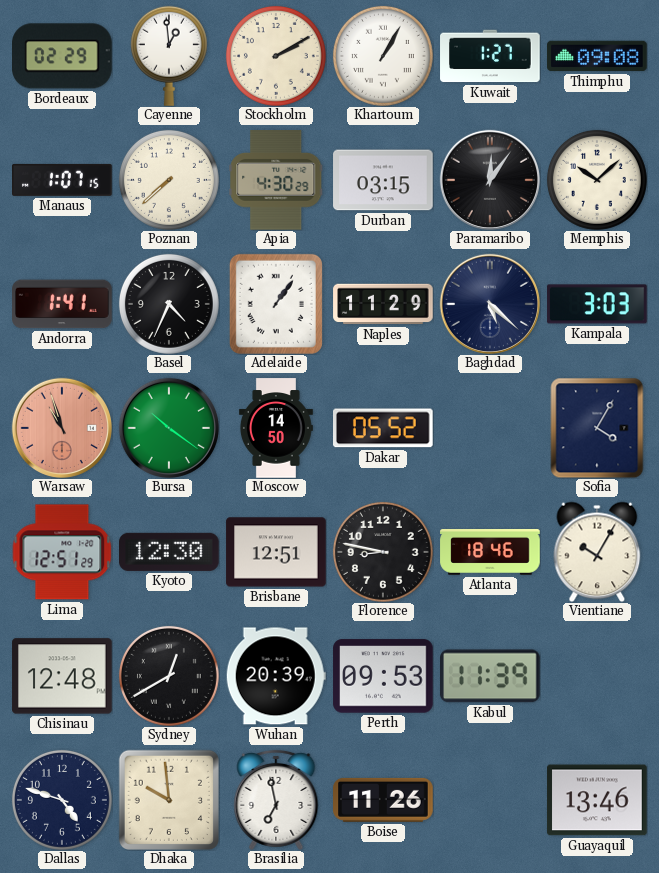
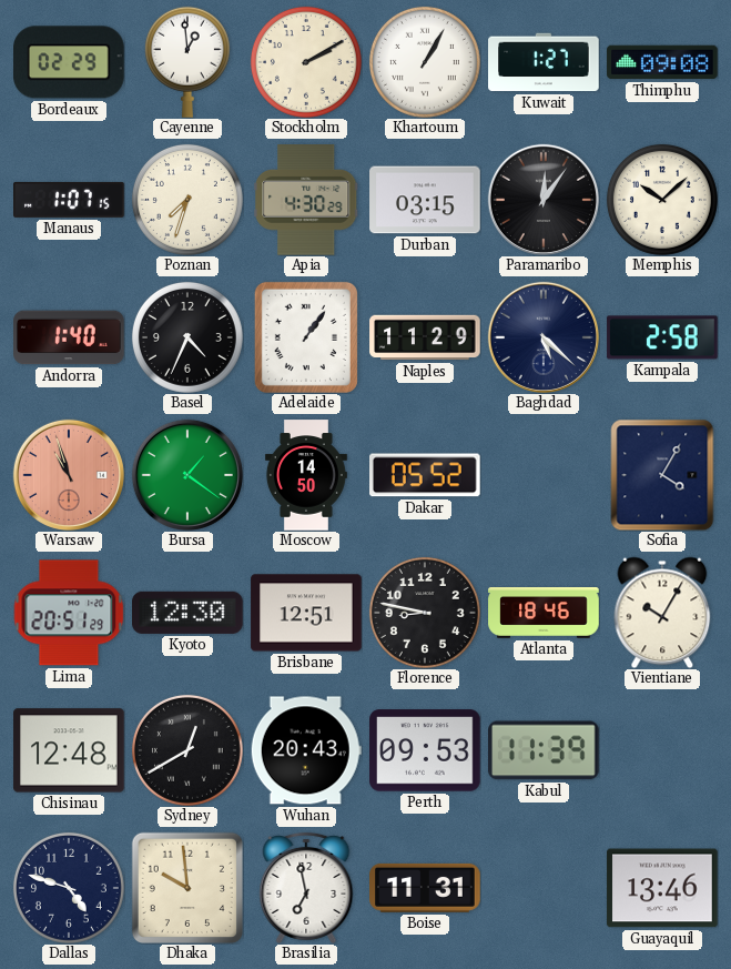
Poznan: 7:38 -> 7:33
Andorra: 1:41 -> 1:40
Kampala: 3:03 -> 2:58
Bursa: 10:21 -> 1:21
Lima: 12:51 -> 20:51
Wuhan: 20:39 -> 20:43
Boise: 11:26 -> 11:31
